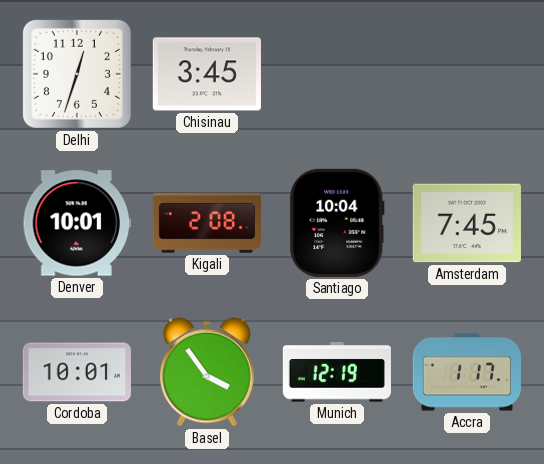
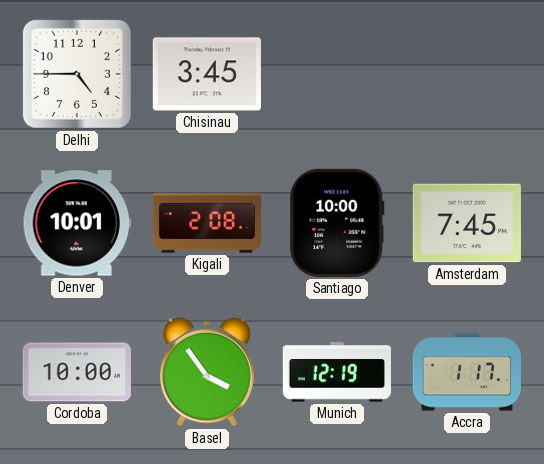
Delhi: 12:33 -> 4:45
Santiago: 10:04 -> 10:00
Cordoba: 10:01 -> 10:00
